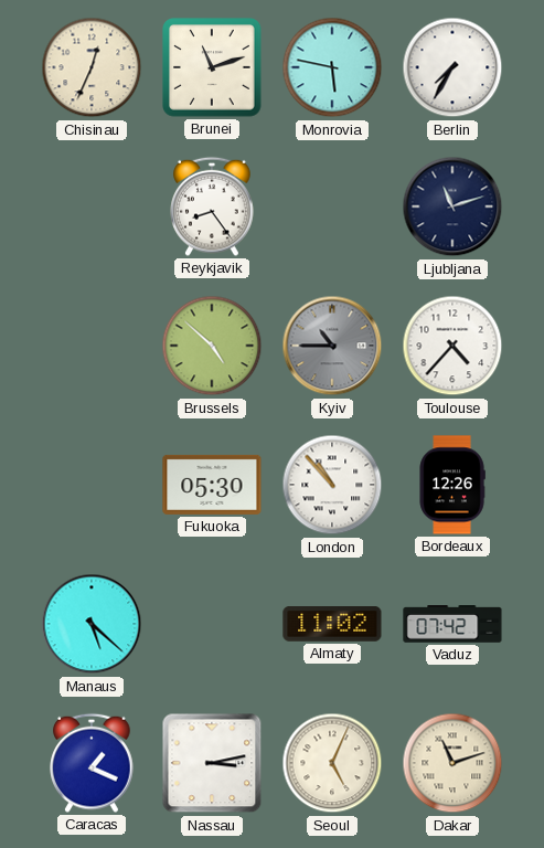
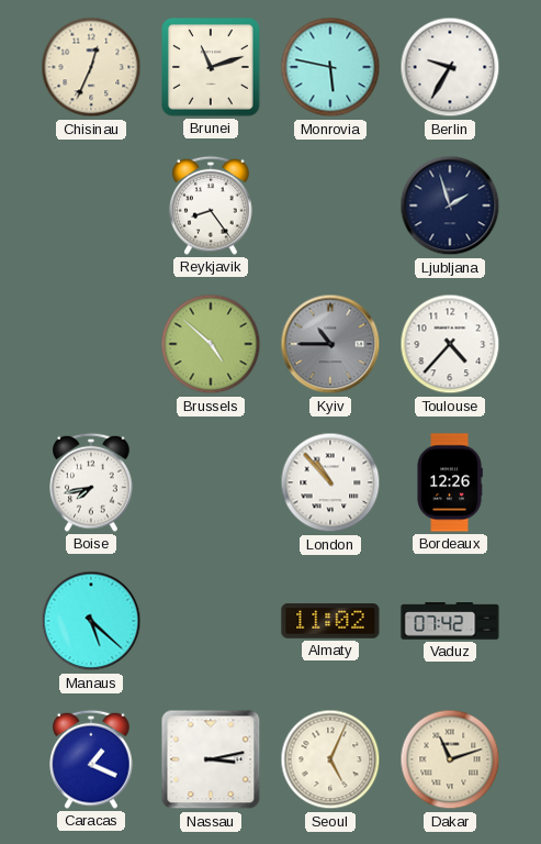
Berlin: 7:35 -> 9:35
Ljubljana: 11:12 -> 1:57
Boise: none -> 7:43
Fukuoka: 05:30 -> none
